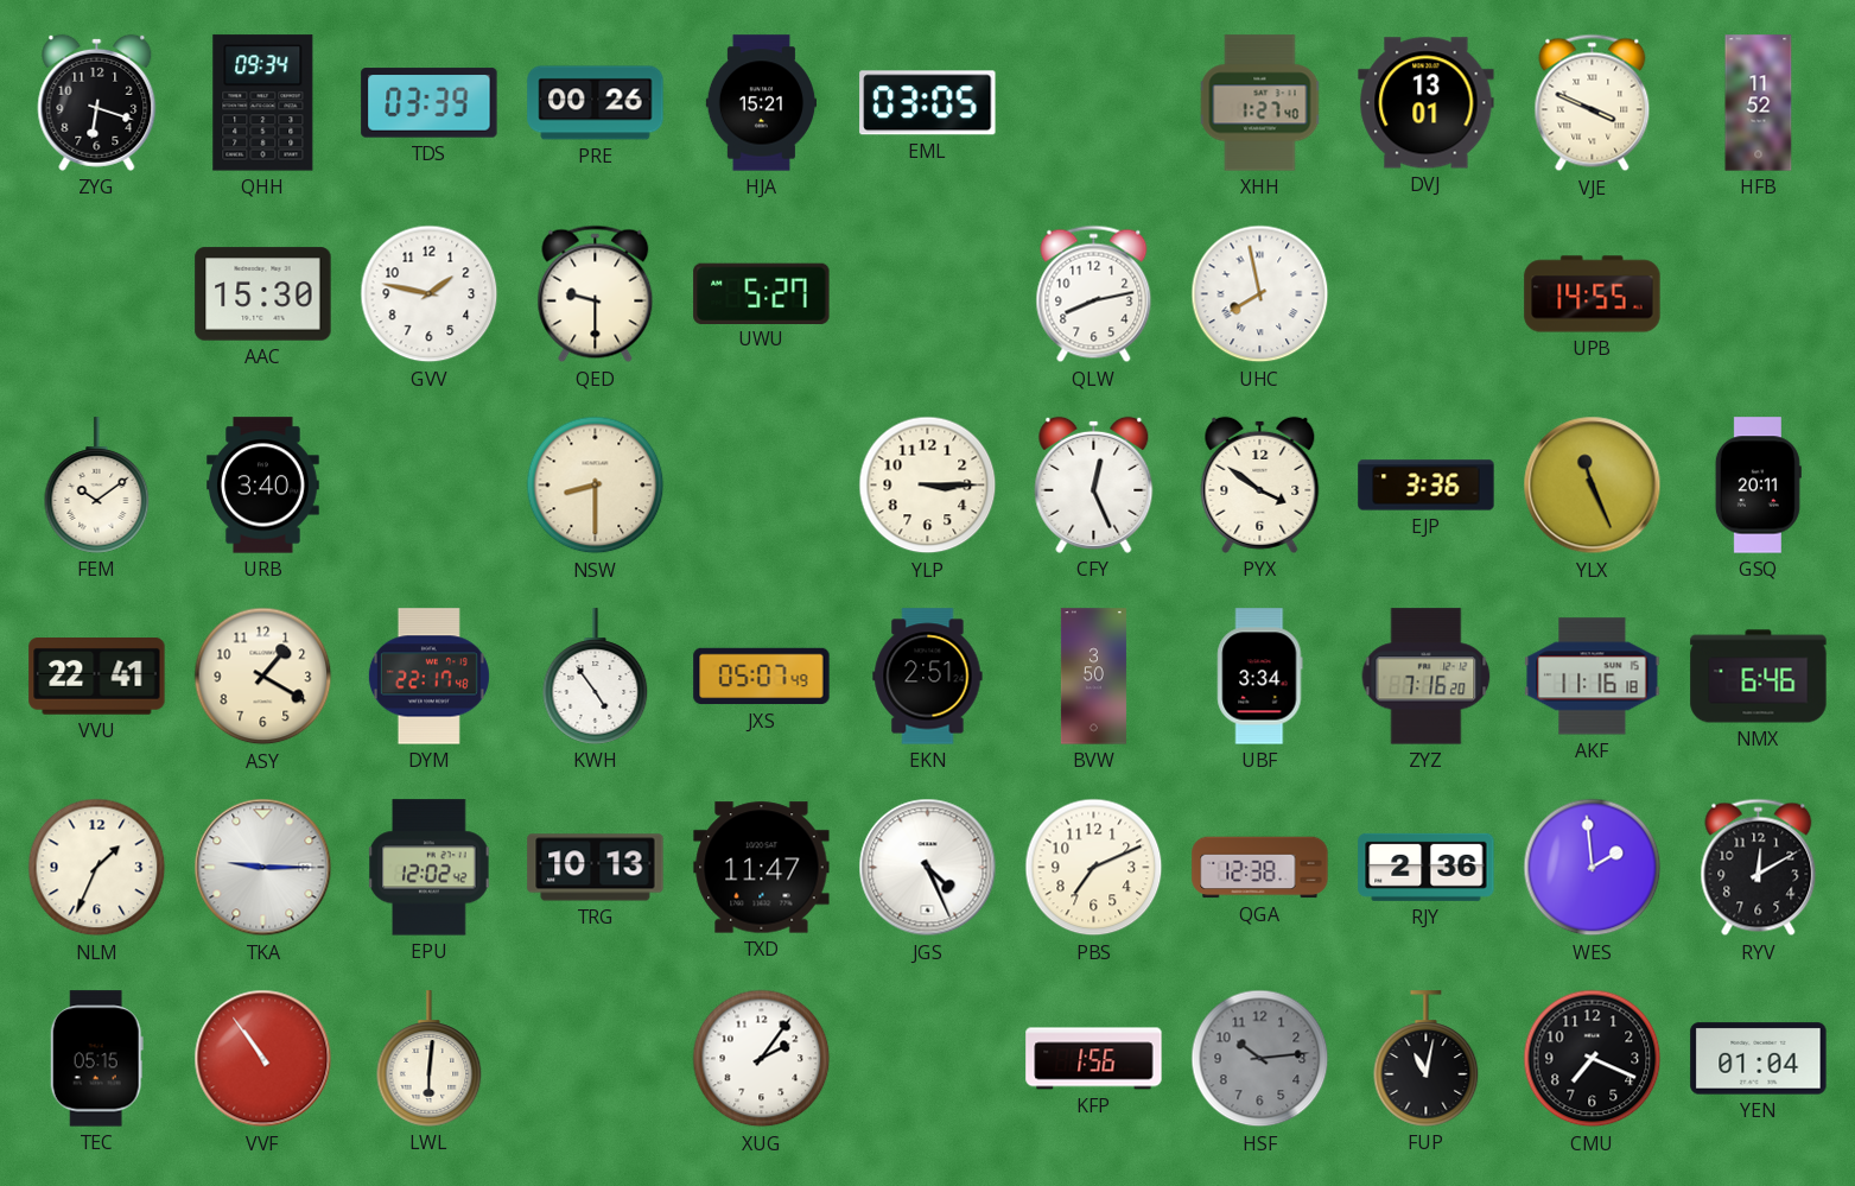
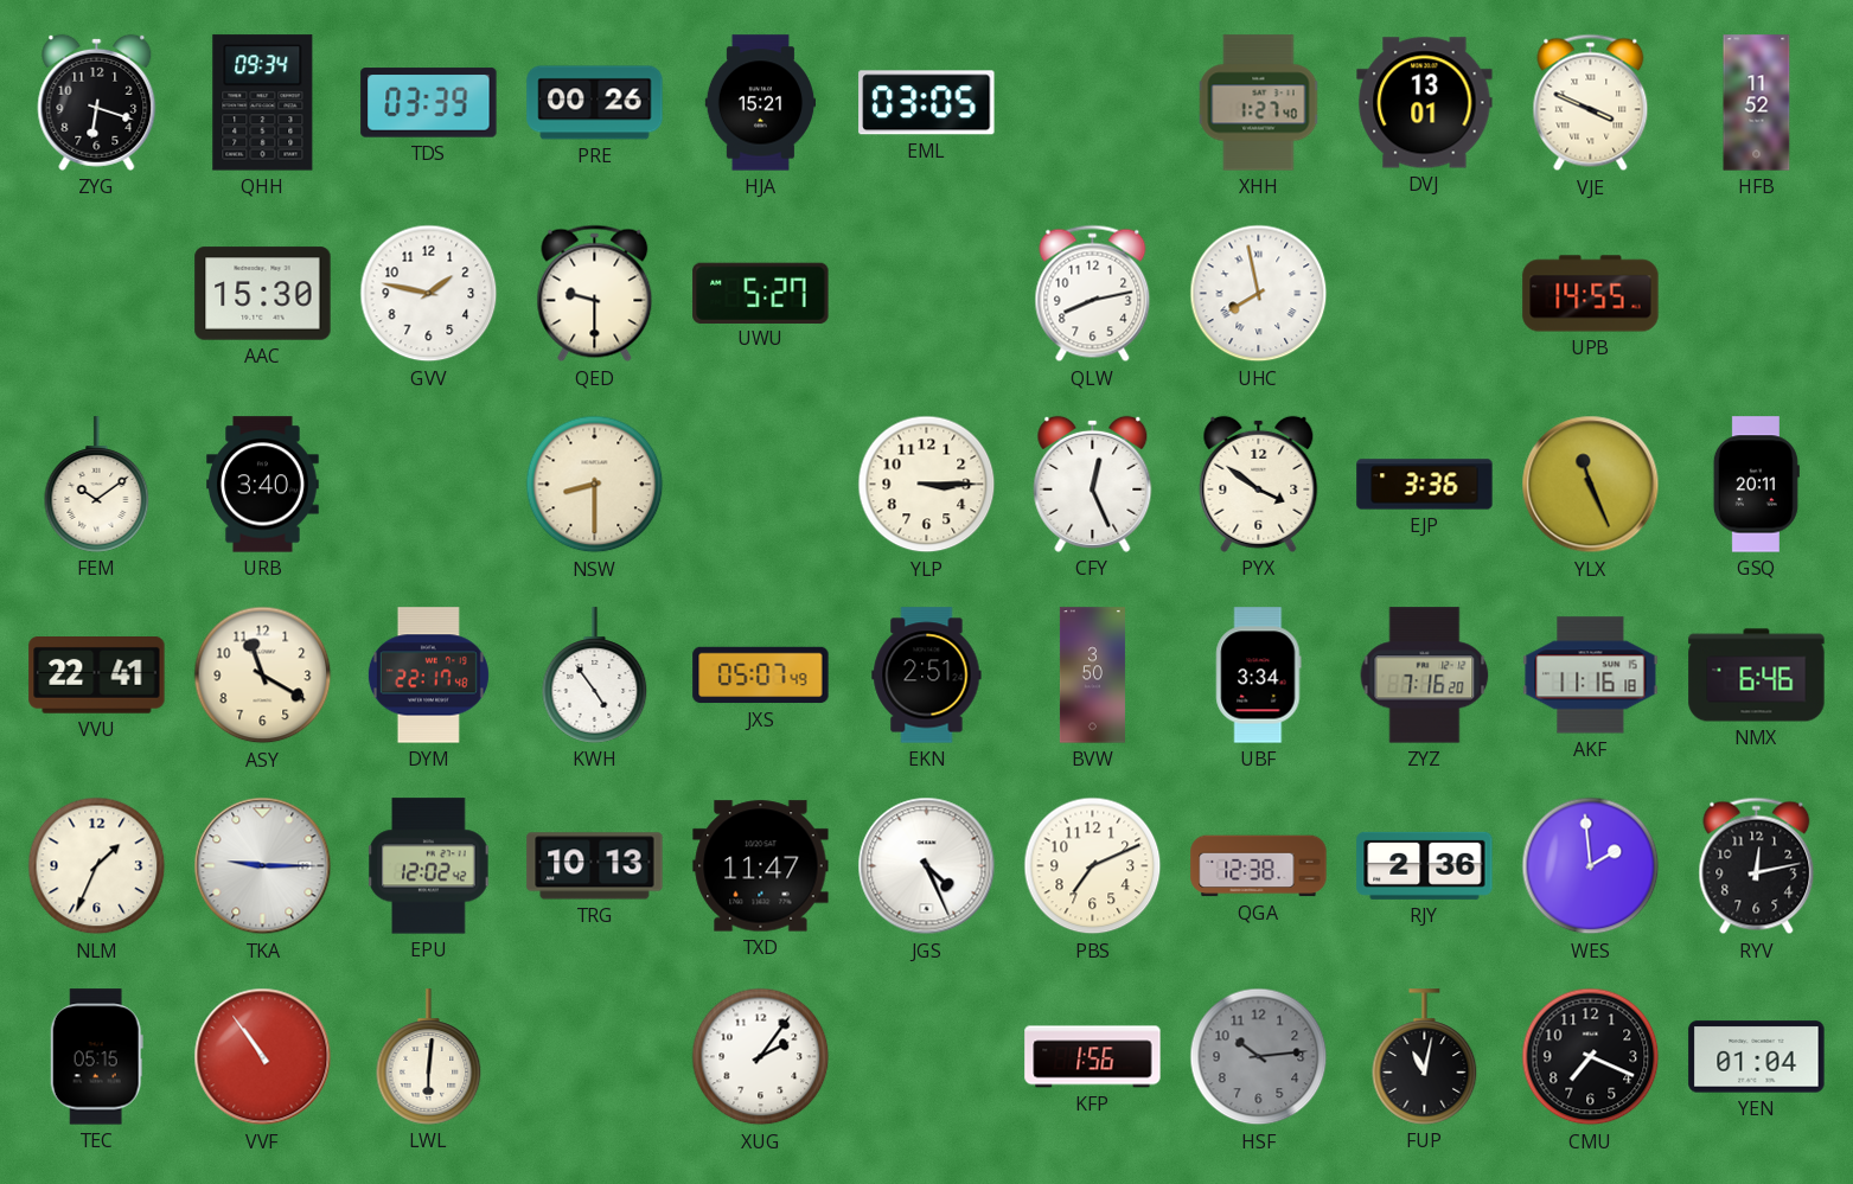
ASY: 1:20 -> 11:20
RYV: 12:10 -> 12:13
